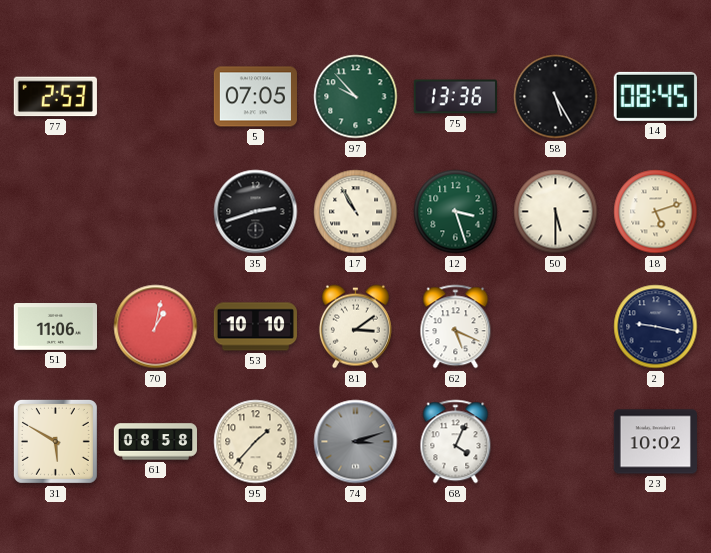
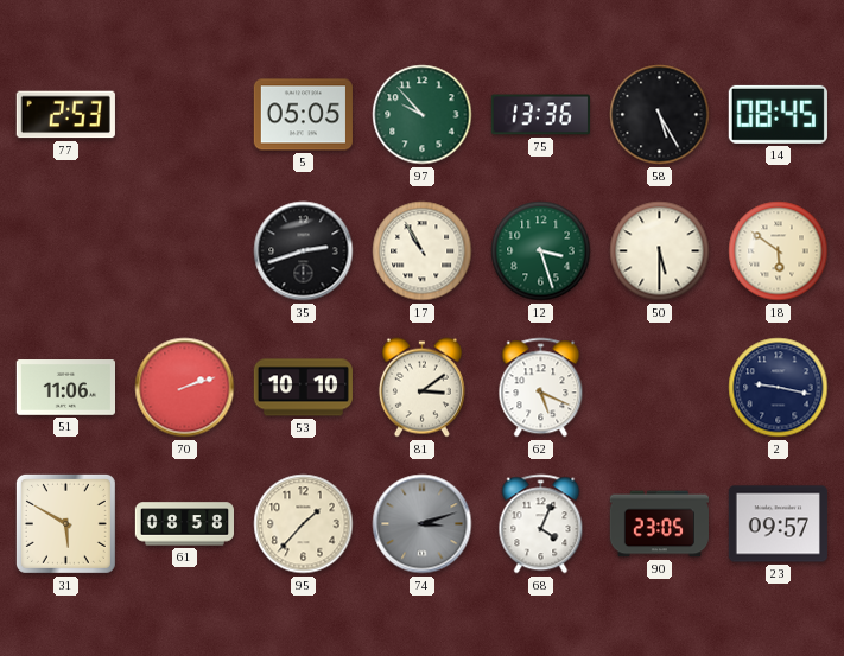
5: 07:05 -> 05:05
18: 5:12 -> 5:51
70: 1:02 -> 2:12
90: none -> 23:05
23: 10:02 -> 09:57
